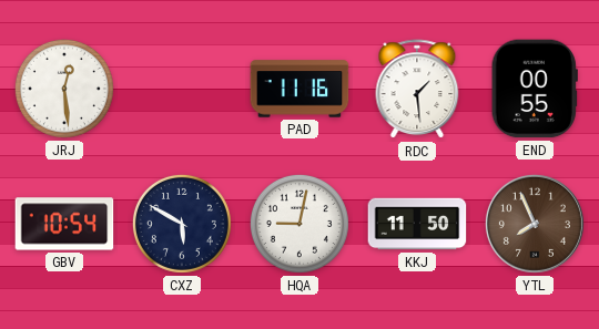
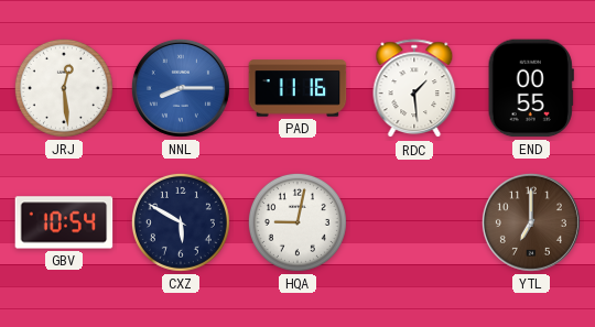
NNL: none -> 8:15
KKJ: 11:50 -> none
YTL: 7:56 -> 7:00
